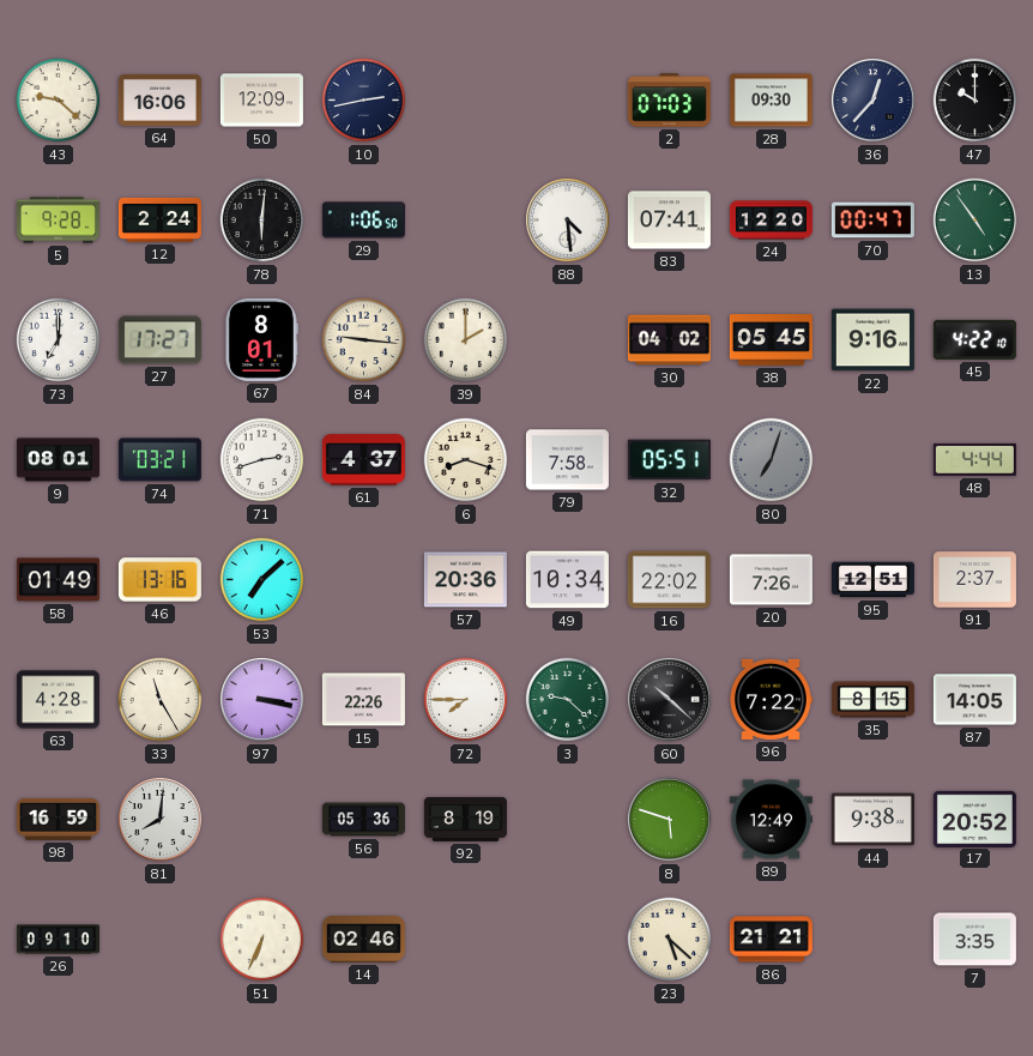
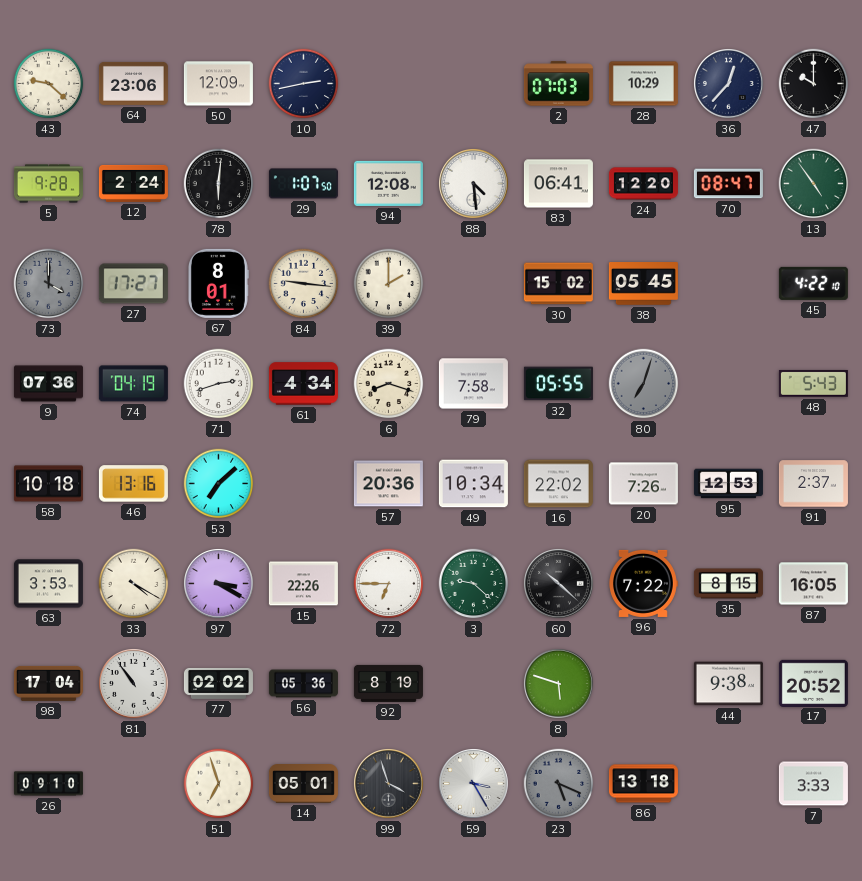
64: 16:06 -> 23:06
28: 09:30 -> 10:29
29: 1:06 -> 1:07
94: none -> 12:08
83: 07:41 -> 06:41
70: 00:47 -> 08:47
73: 7:00 -> 4:00
73 dial: white -> grey
30: 04:02 -> 15:02
22: 9:16 -> none
9: 08:01 -> 07:36
74: 03:21 -> 04:19
61: 4:37 -> 4:34
32: 05:51 -> 05:55
48: 4:44 -> 5:43
58: 01:49 -> 10:18
95: 12:51 -> 12:53
63: 4:28 -> 3:53
33: 11:25 -> 4:20
97: 3:17 -> 3:20
72: 7:45 -> 6:45
87: 14:05 -> 16:05
98: 16:59 -> 17:04
81: 8:01 -> 10:54
77: none -> 02:02
89: 12:49 -> none
51: 6:34 -> 6:57
14: 02:46 -> 05:01
99: none -> 3:57
59: none -> 3:25
23: 5:22 -> 5:19
23 dial: cream -> grey
86: 21:21 -> 13:18
7: 3:35 -> 3:33
